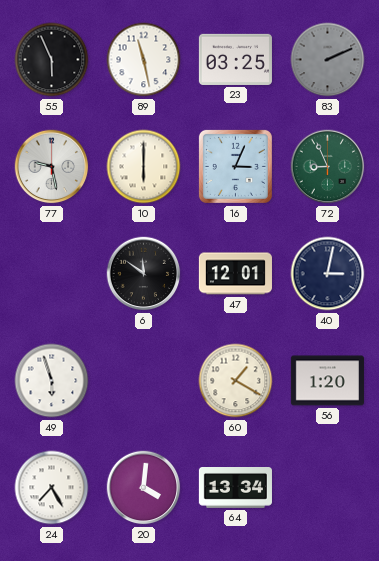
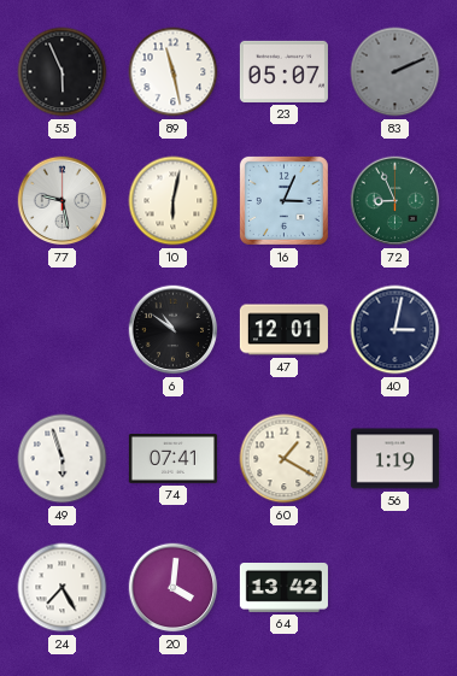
23: 03:25 -> 05:07
10: 6:00 -> 6:02
6: 11:51 -> 10:51
74: none -> 07:41
56: 1:20 -> 1:19
64: 13:34 -> 13:42
